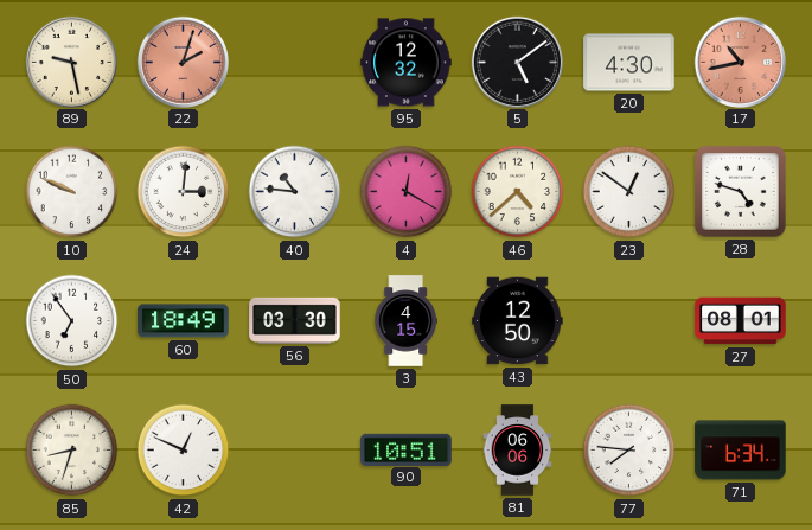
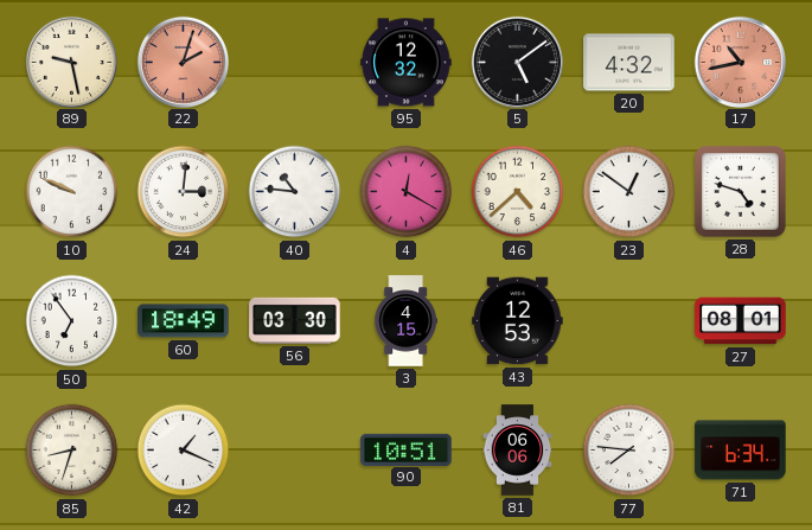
20: 4:30 -> 4:32
43: 12:50 -> 12:53
42: 12:49 -> 1:19
